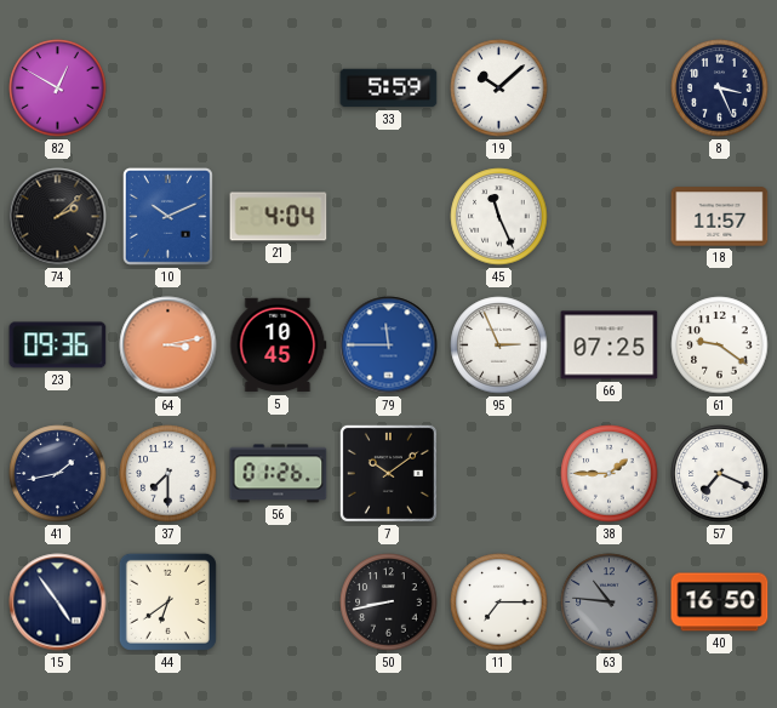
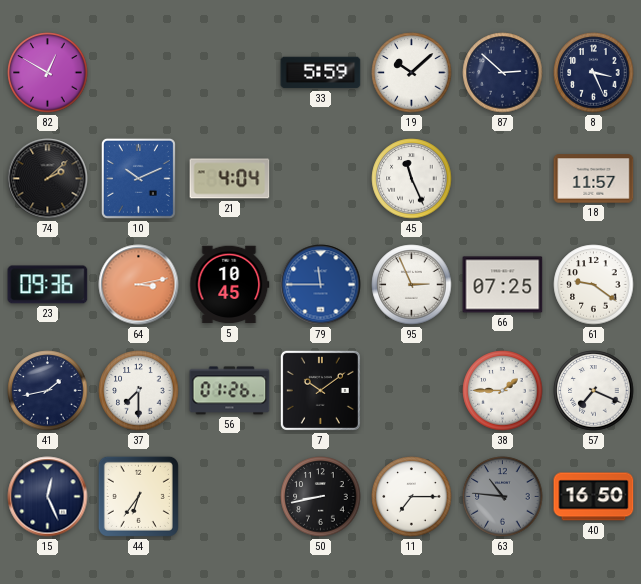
87: none -> 2:52
15: 4:54 -> 12:26
44: 6:39 -> 6:36
